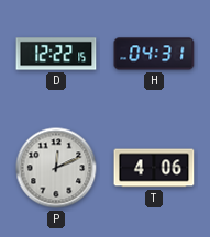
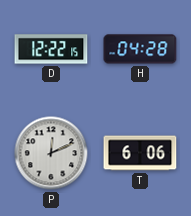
H: 04:31 -> 04:28
T: 4:06 -> 6:06
